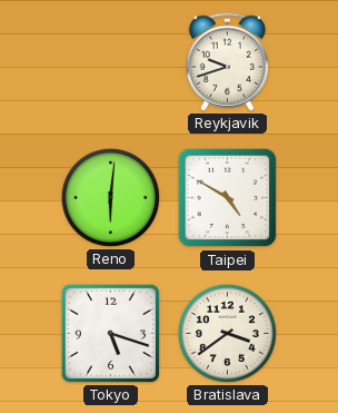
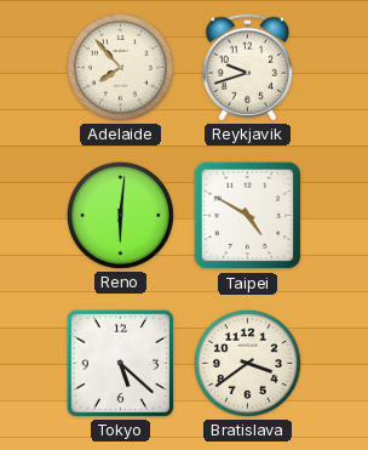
Adelaide: none -> 7:53
Tokyo: 5:18 -> 5:22
